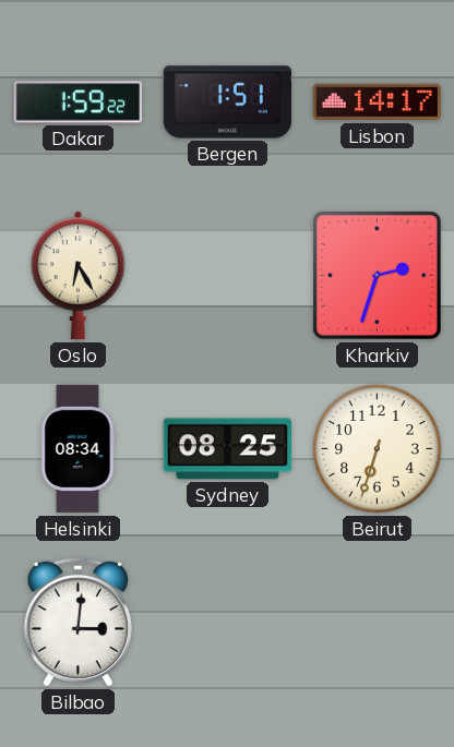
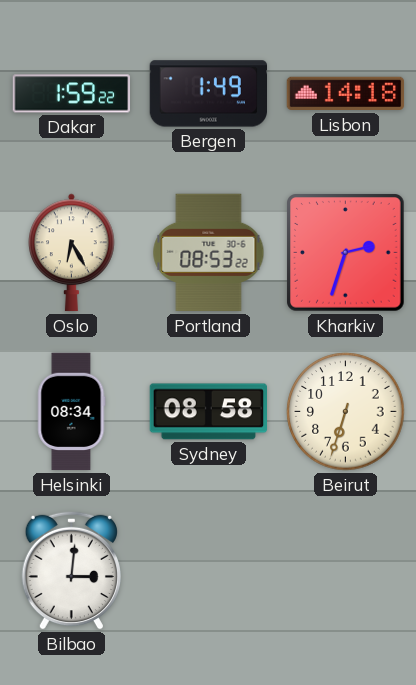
Bergen: 1:51 -> 1:49
Lisbon: 14:17 -> 14:18
Portland: none -> 08:53
Sydney: 08:25 -> 08:58
